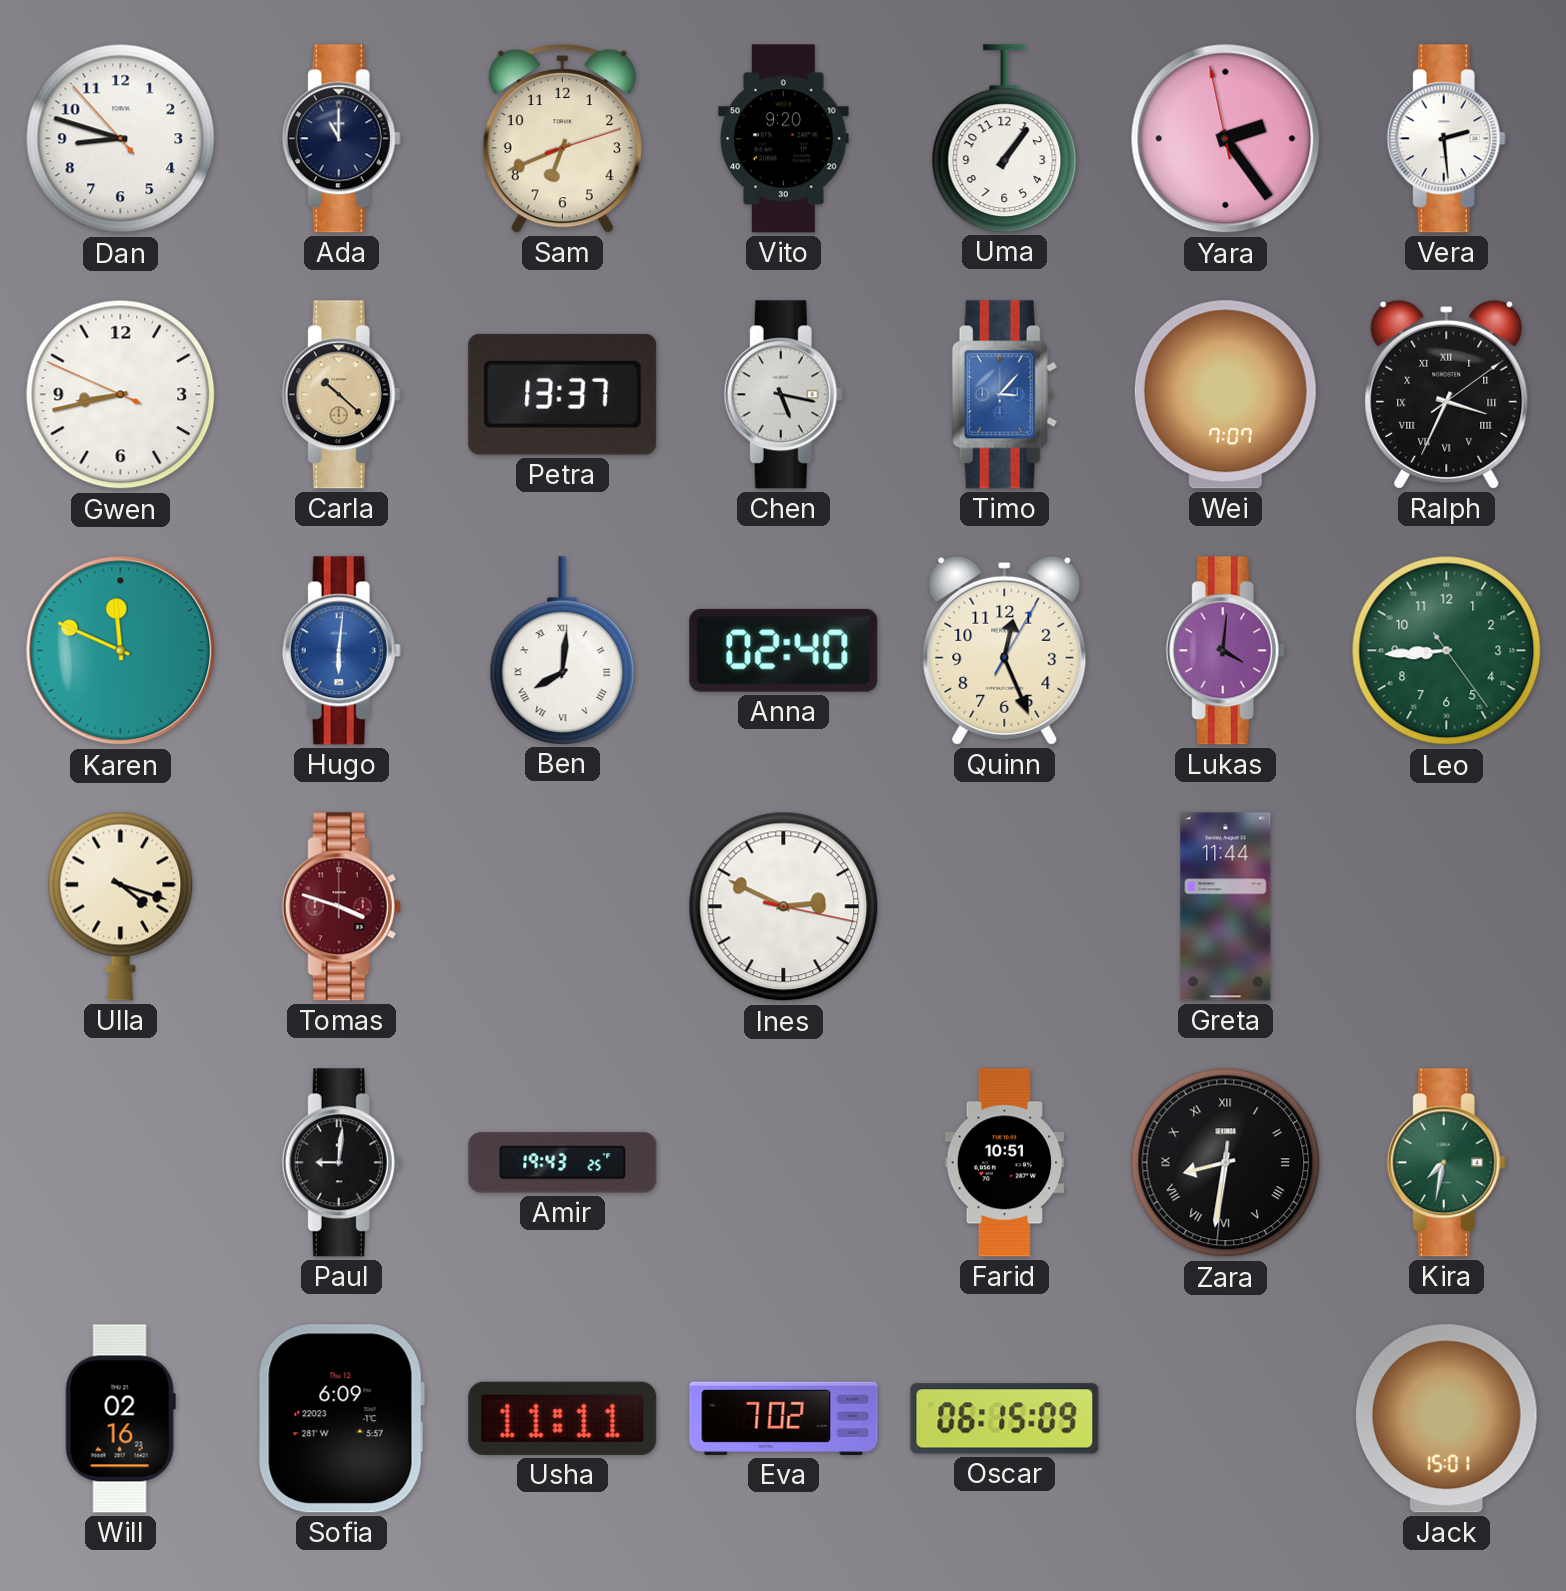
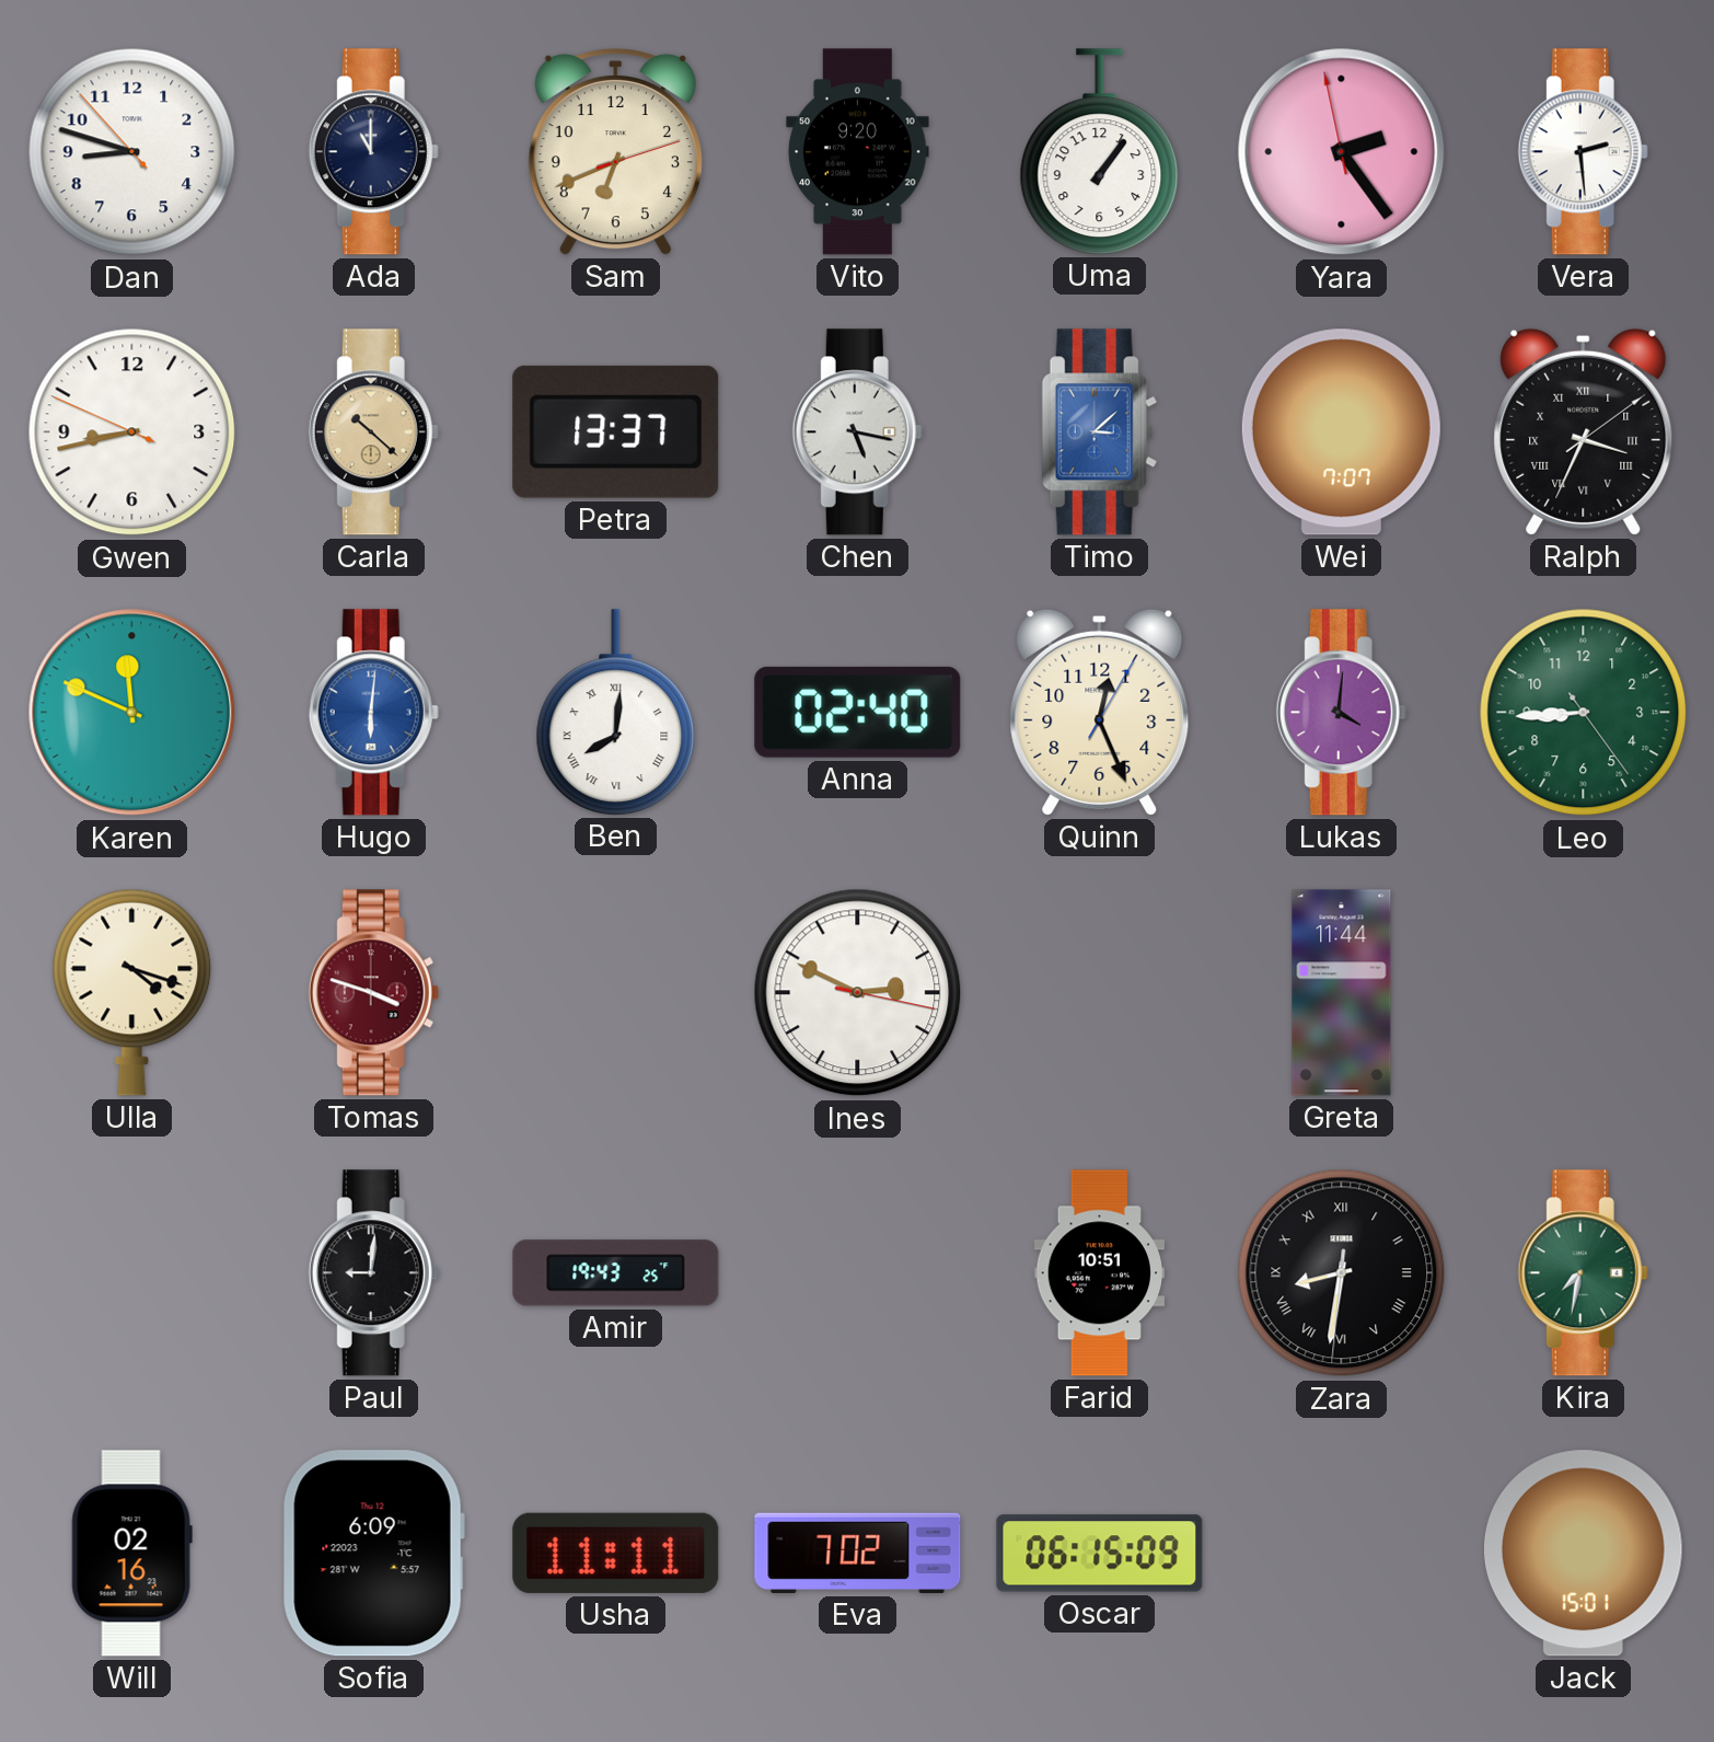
Timo: 3:07 -> 3:08
